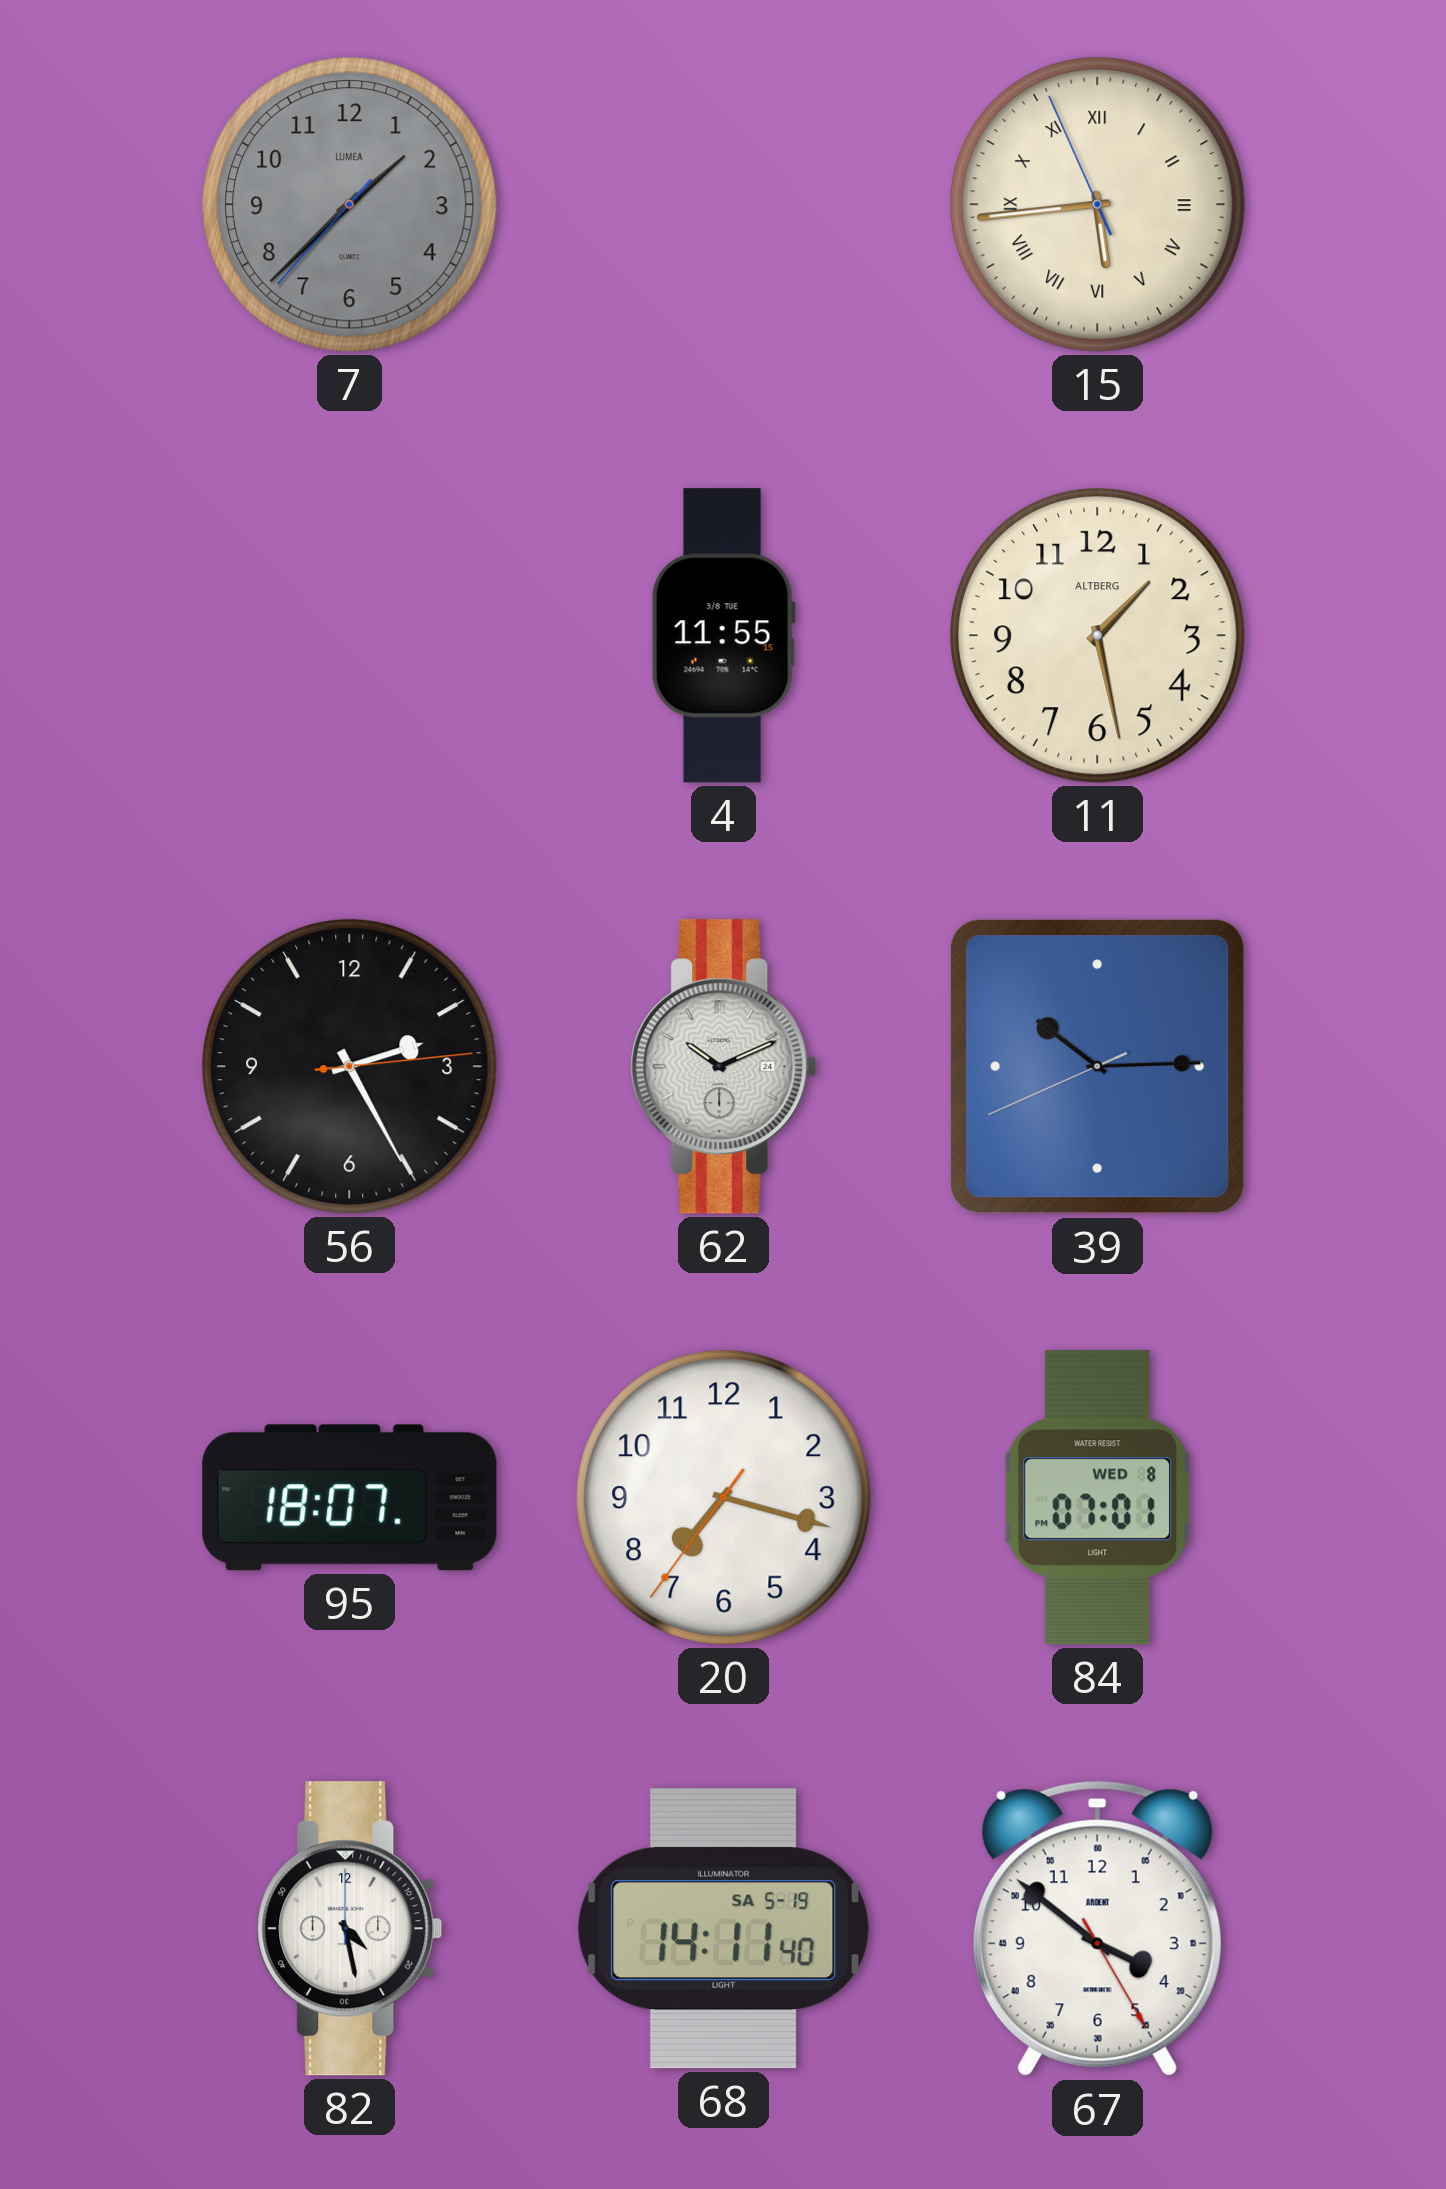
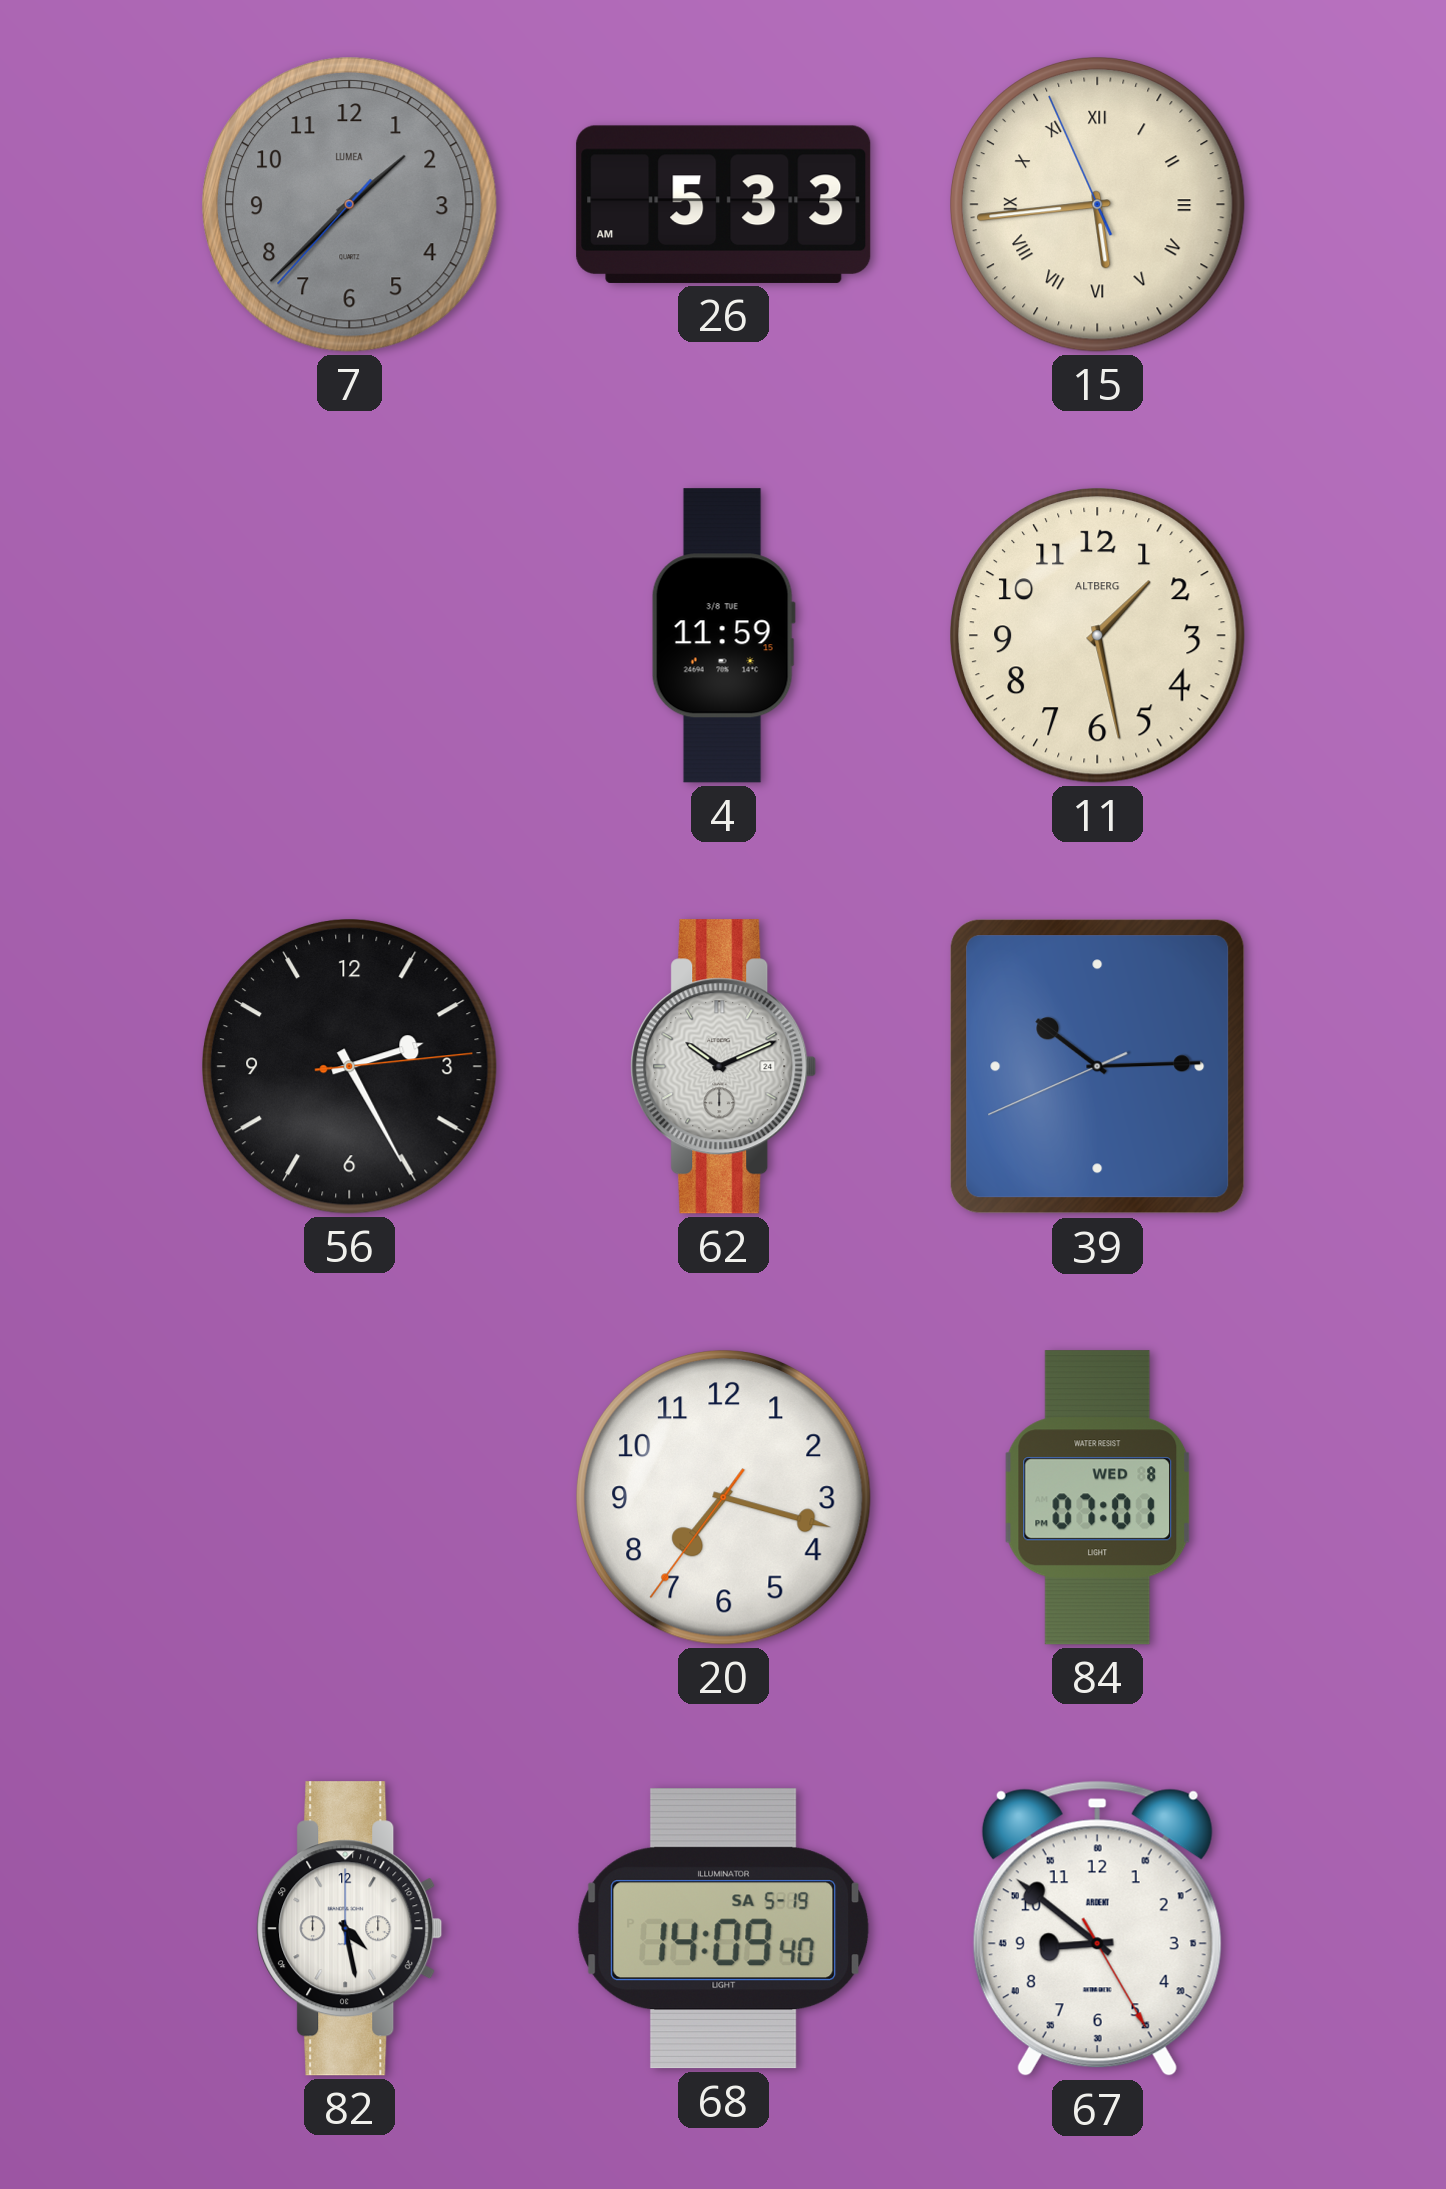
26: none -> 5:33
4: 11:55 -> 11:59
95: 18:07 -> none
68: 14:11 -> 14:09
67: 3:51 -> 8:51
